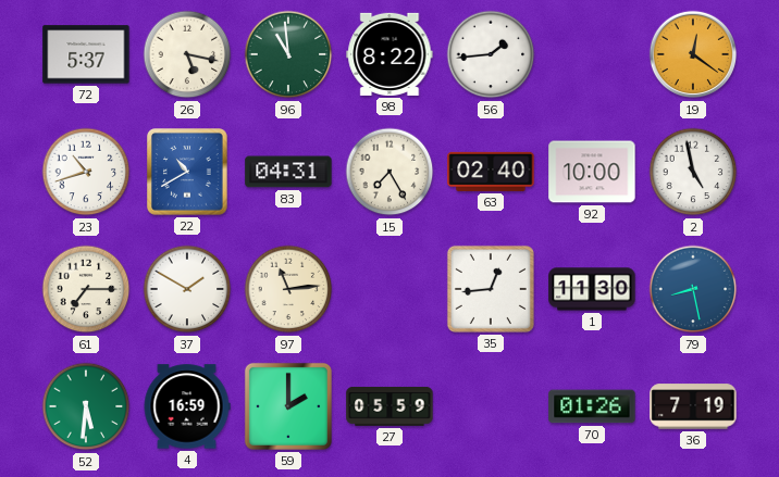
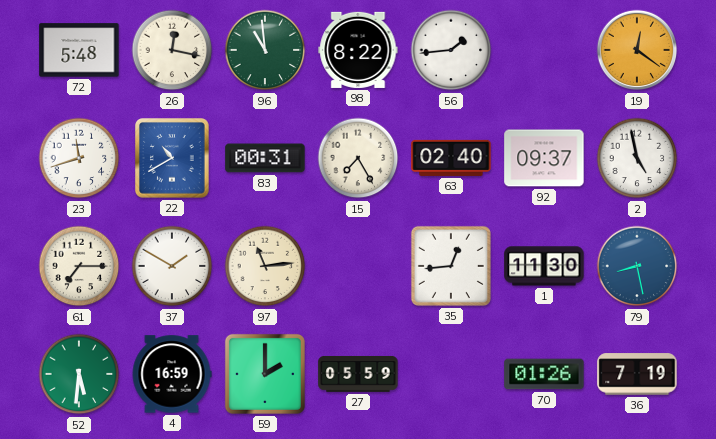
72: 5:37 -> 5:48
26: 5:17 -> 12:17
23: 10:42 -> 11:42
83: 04:31 -> 00:31
92: 10:00 -> 09:37
